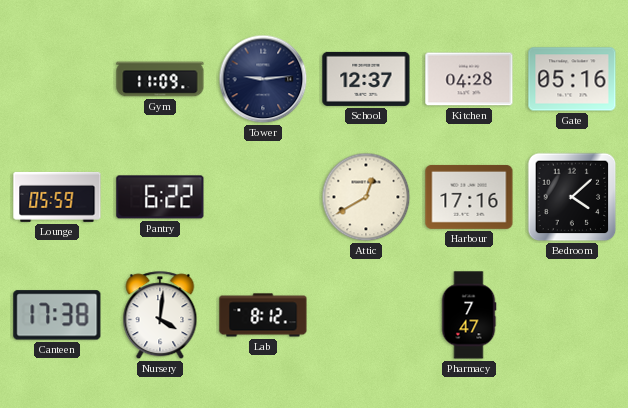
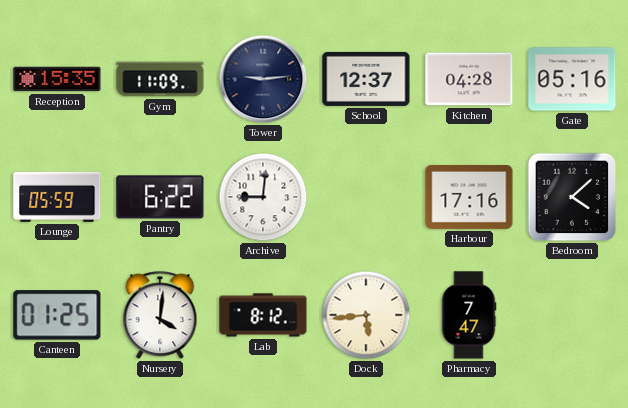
Reception: none -> 15:35
Archive: none -> 9:01
Attic: 12:40 -> none
Canteen: 17:38 -> 01:25
Dock: none -> 5:44
